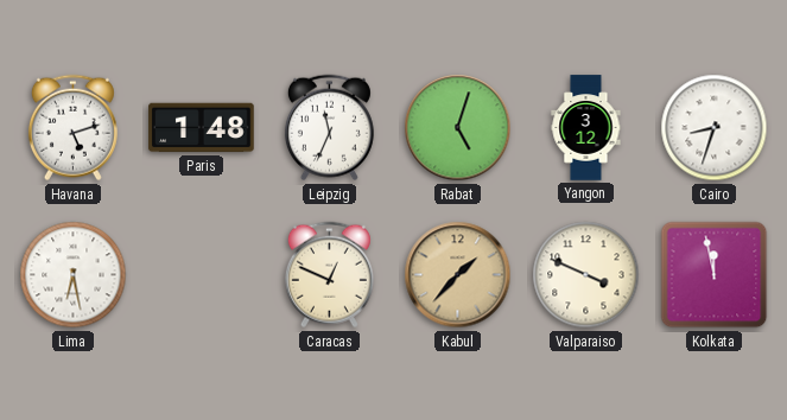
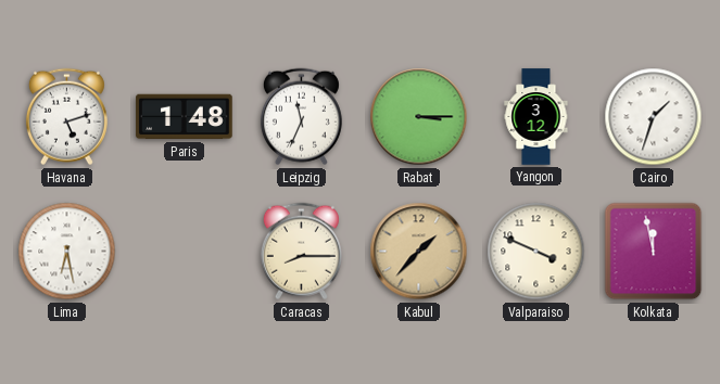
Rabat: 5:03 -> 3:15
Cairo: 8:33 -> 1:33
Caracas: 12:49 -> 8:15
